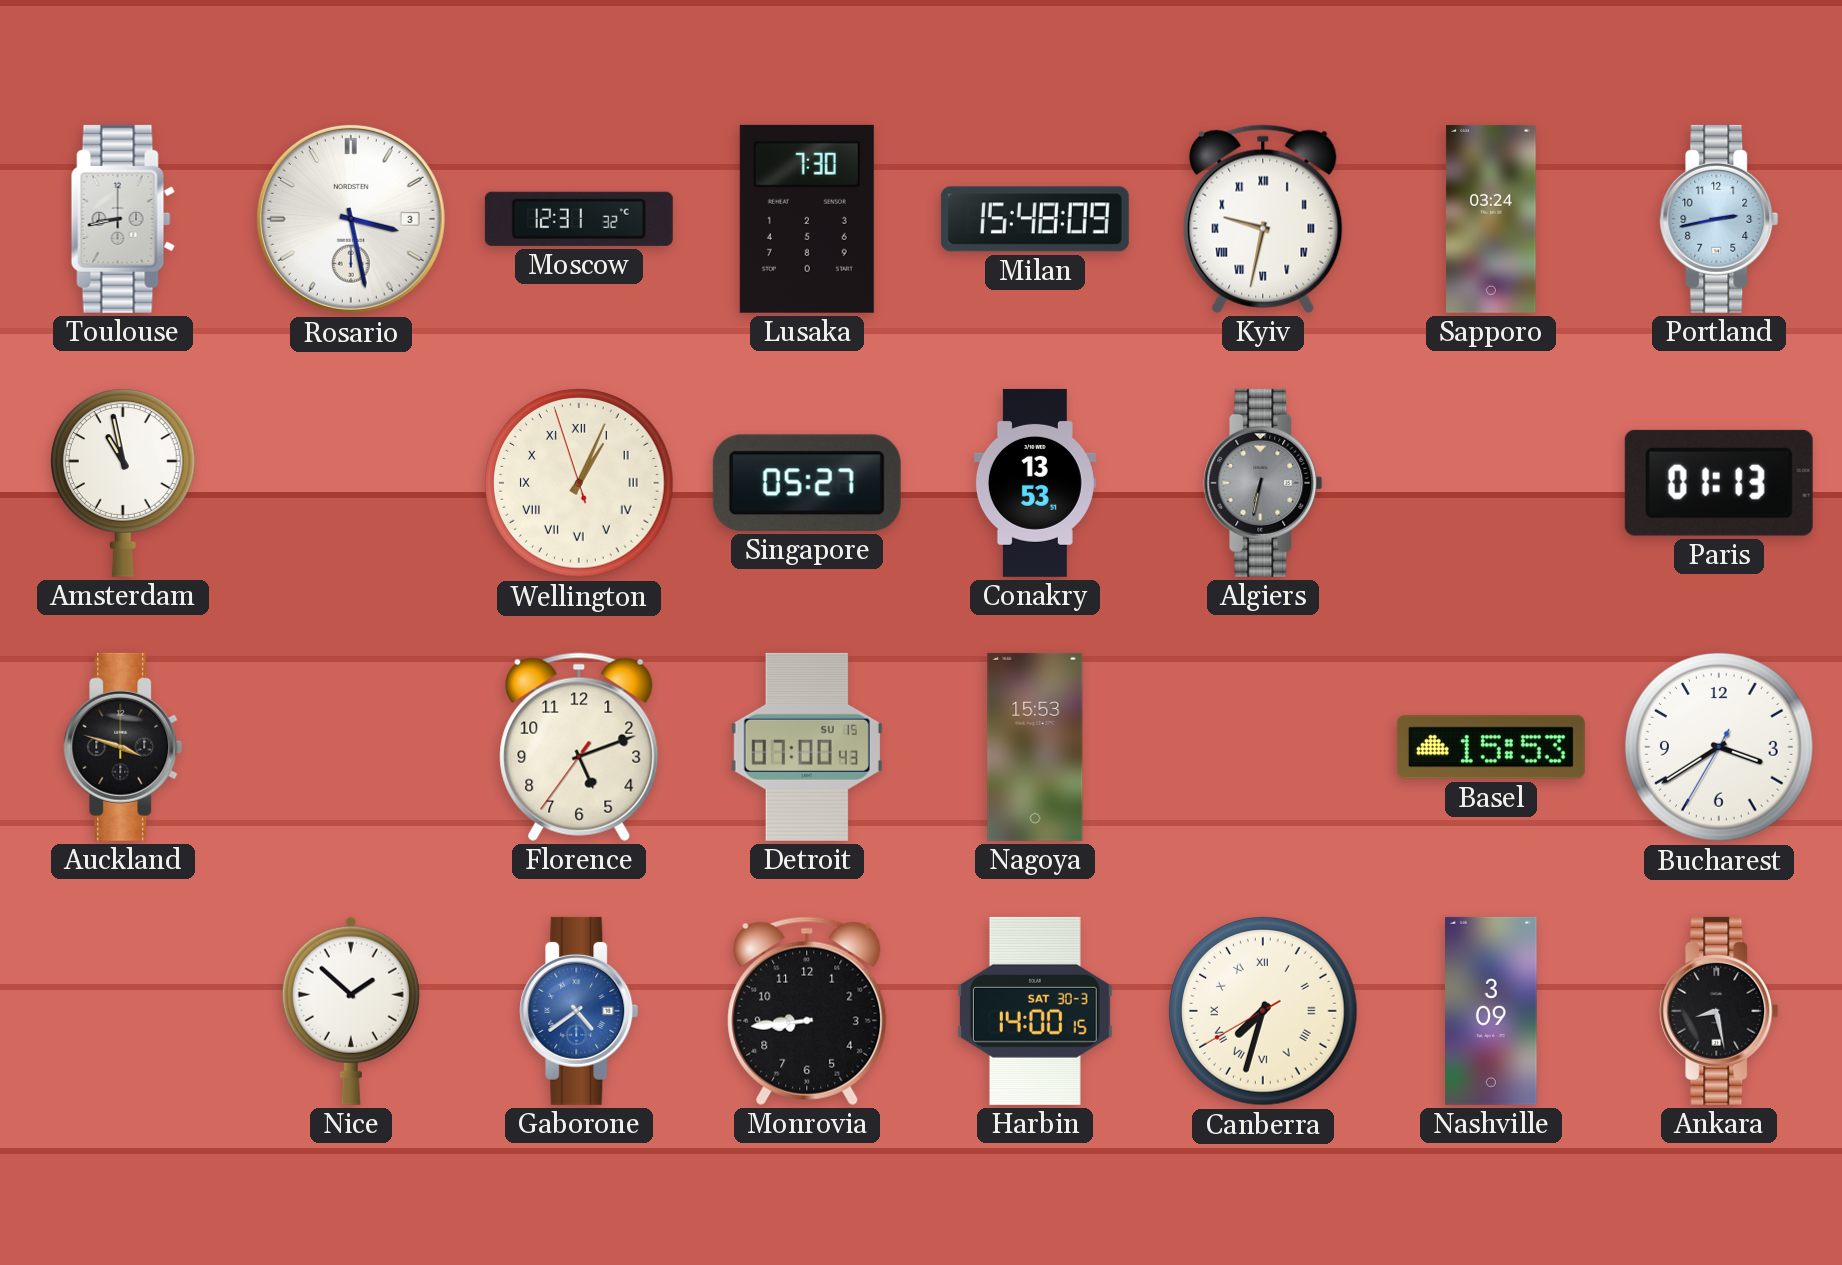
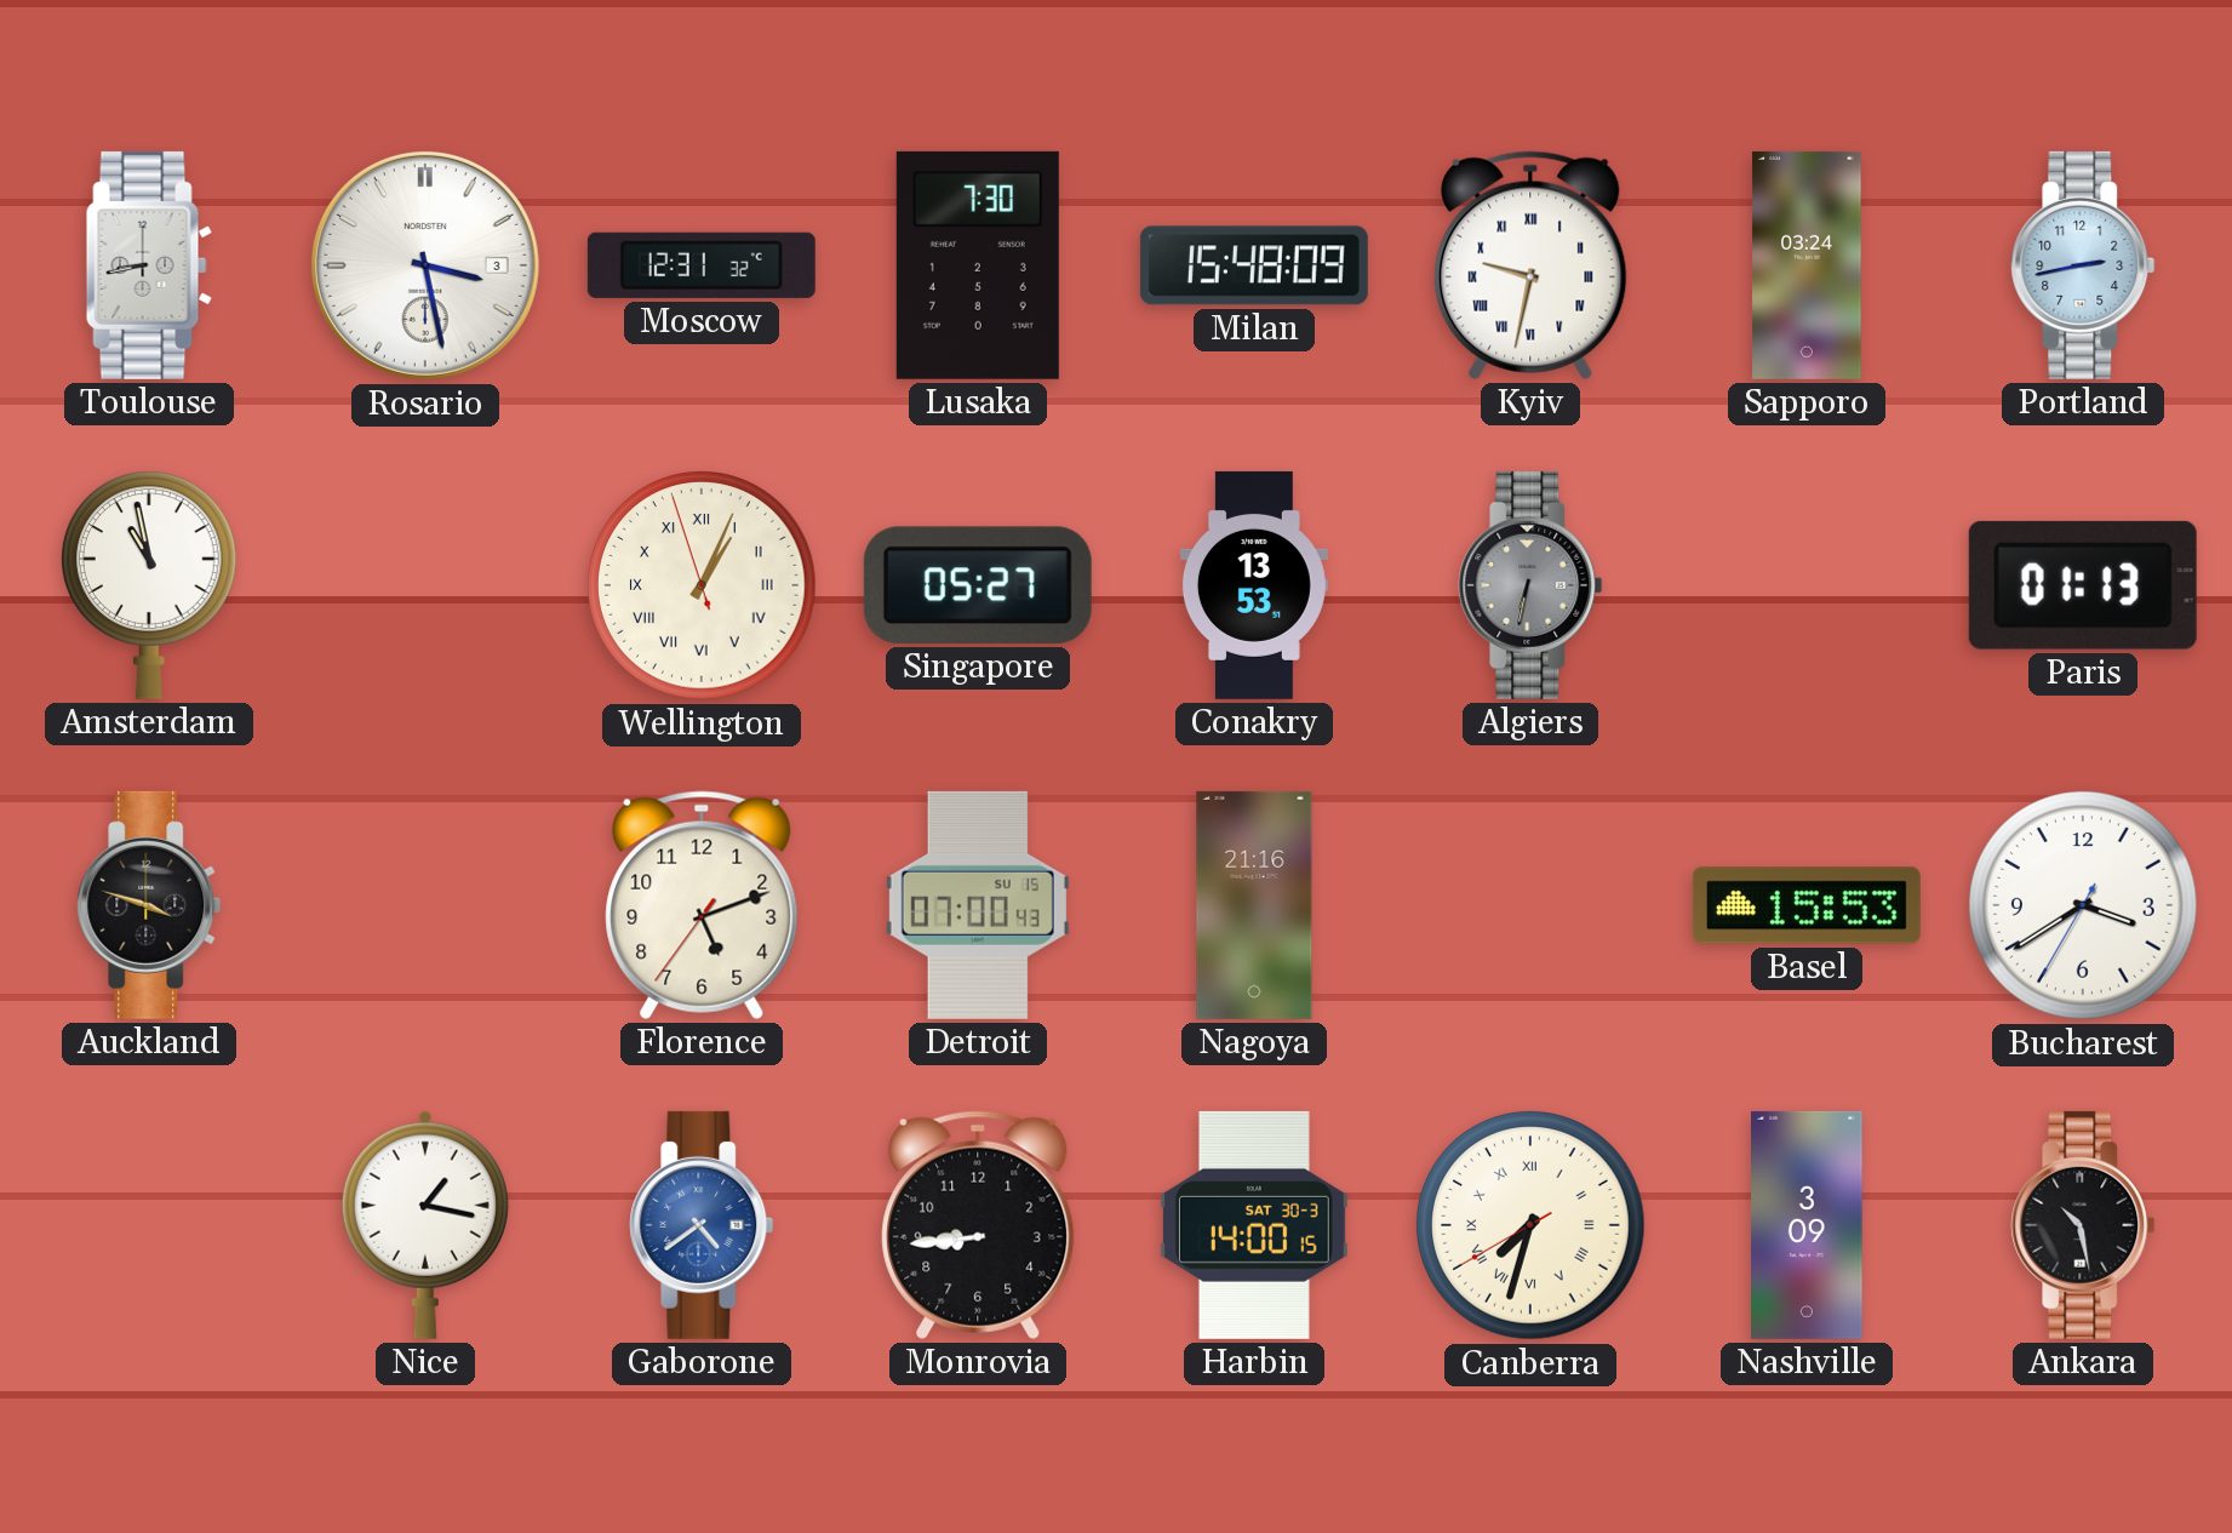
Nagoya: 15:53 -> 21:16
Nice: 1:52 -> 1:17
Ankara: 8:28 -> 10:28
